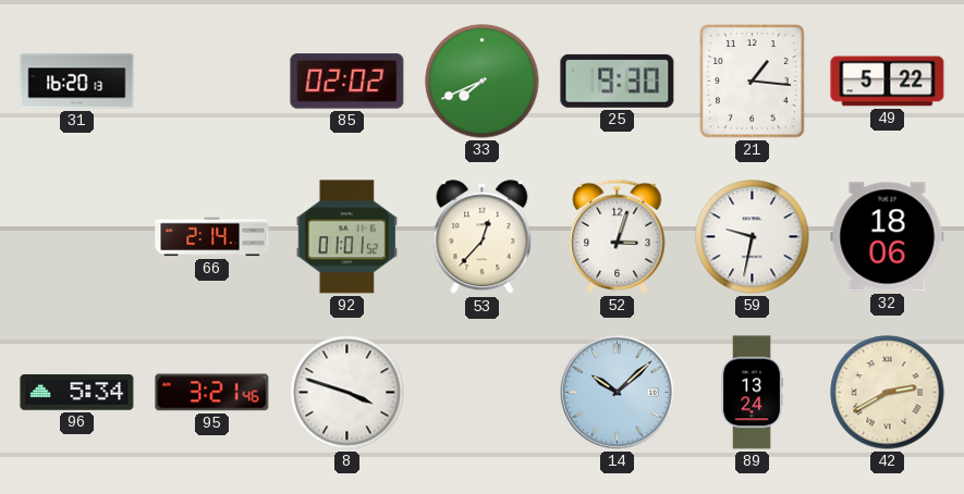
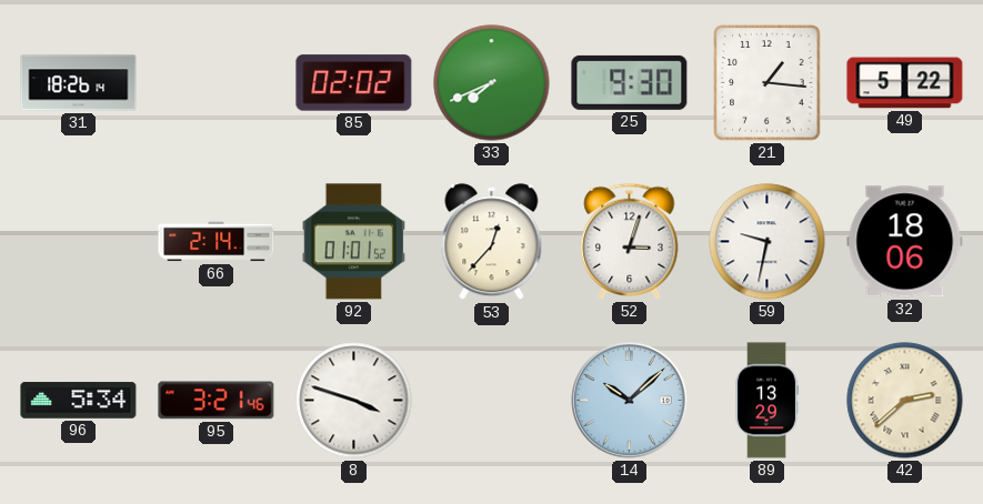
31: 16:20 -> 18:26
89: 13:24 -> 13:29
42: 2:40 -> 2:38
